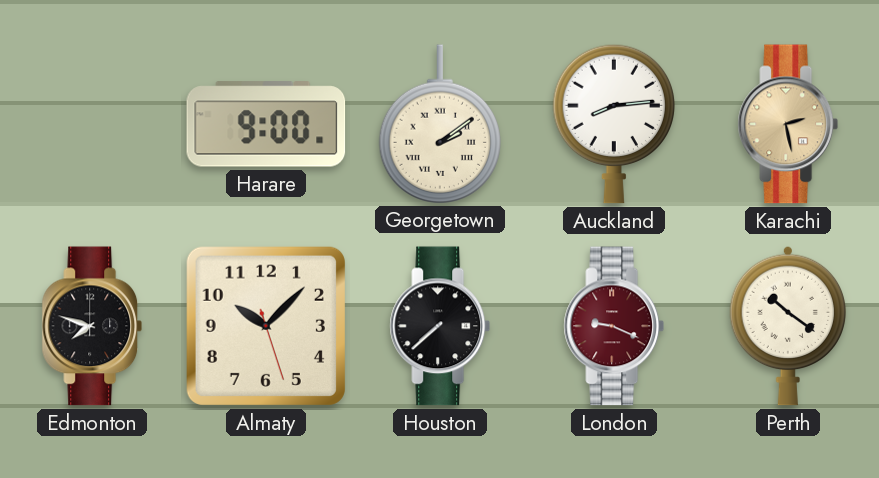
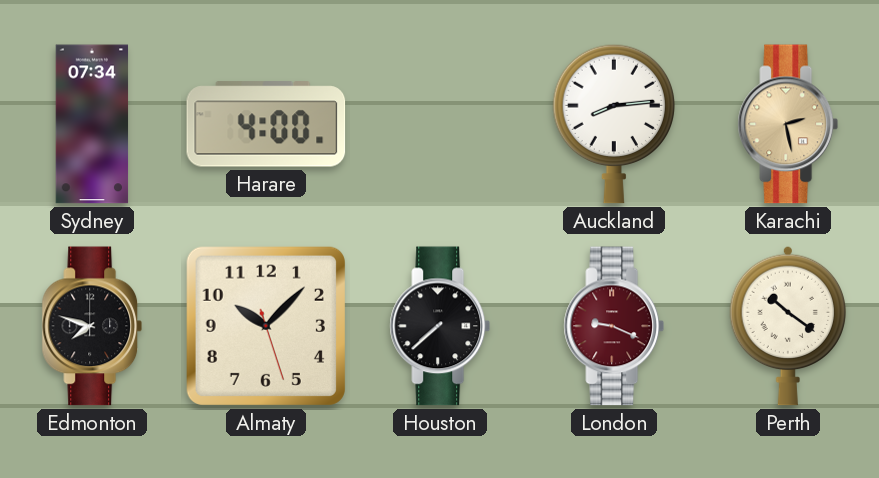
Sydney: none -> 07:34
Harare: 9:00 -> 4:00
Georgetown: 2:09 -> none
